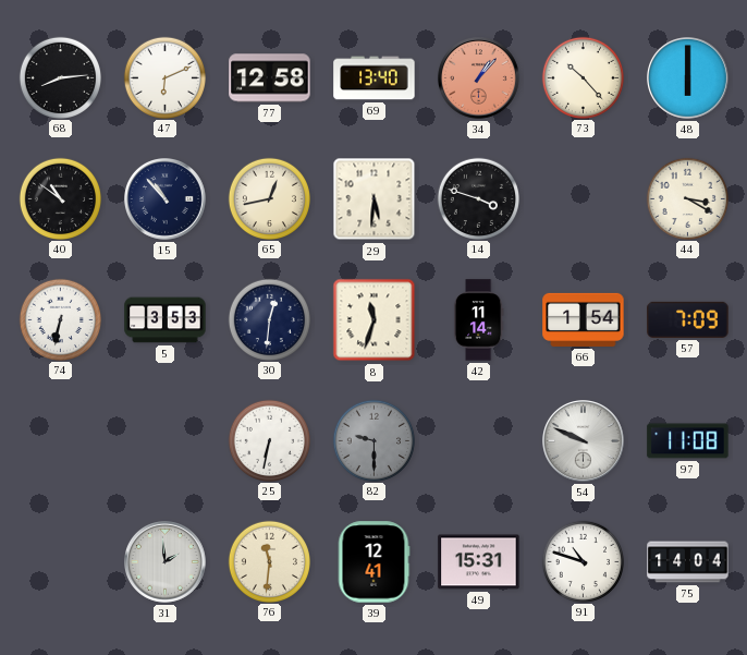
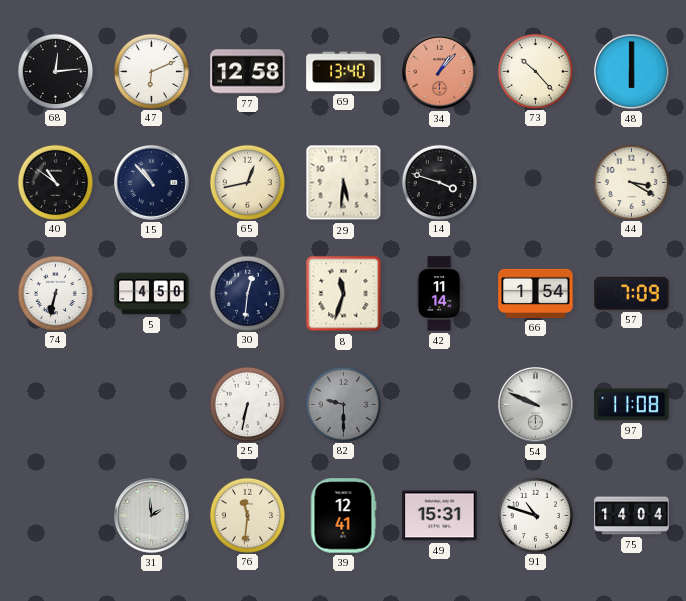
68: 8:14 -> 12:14
5: 3:53 -> 4:50
